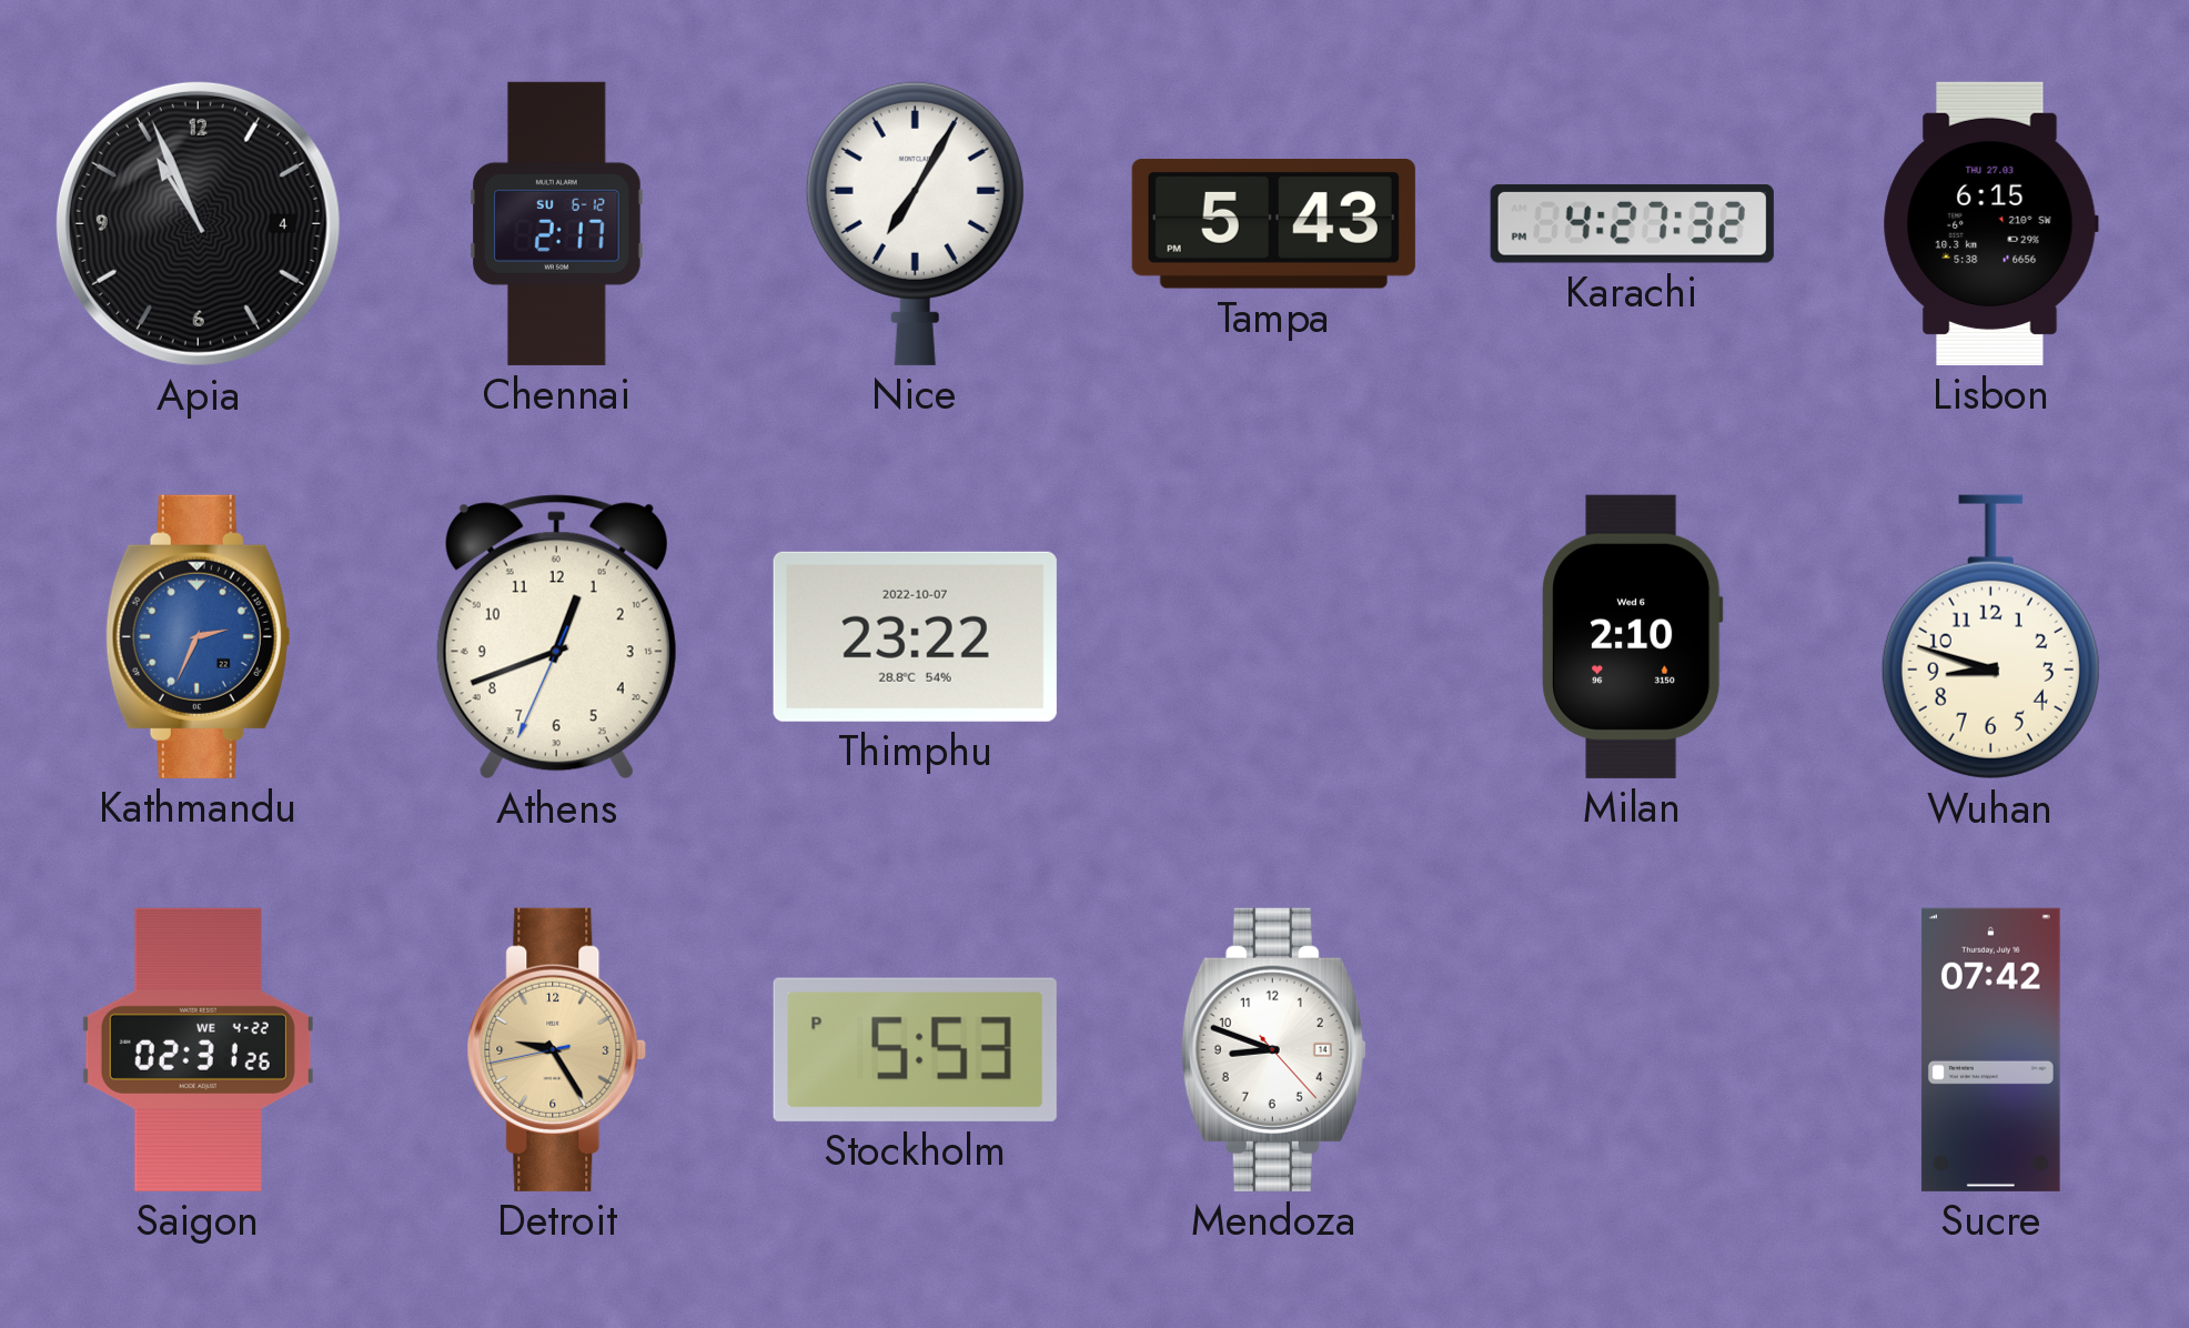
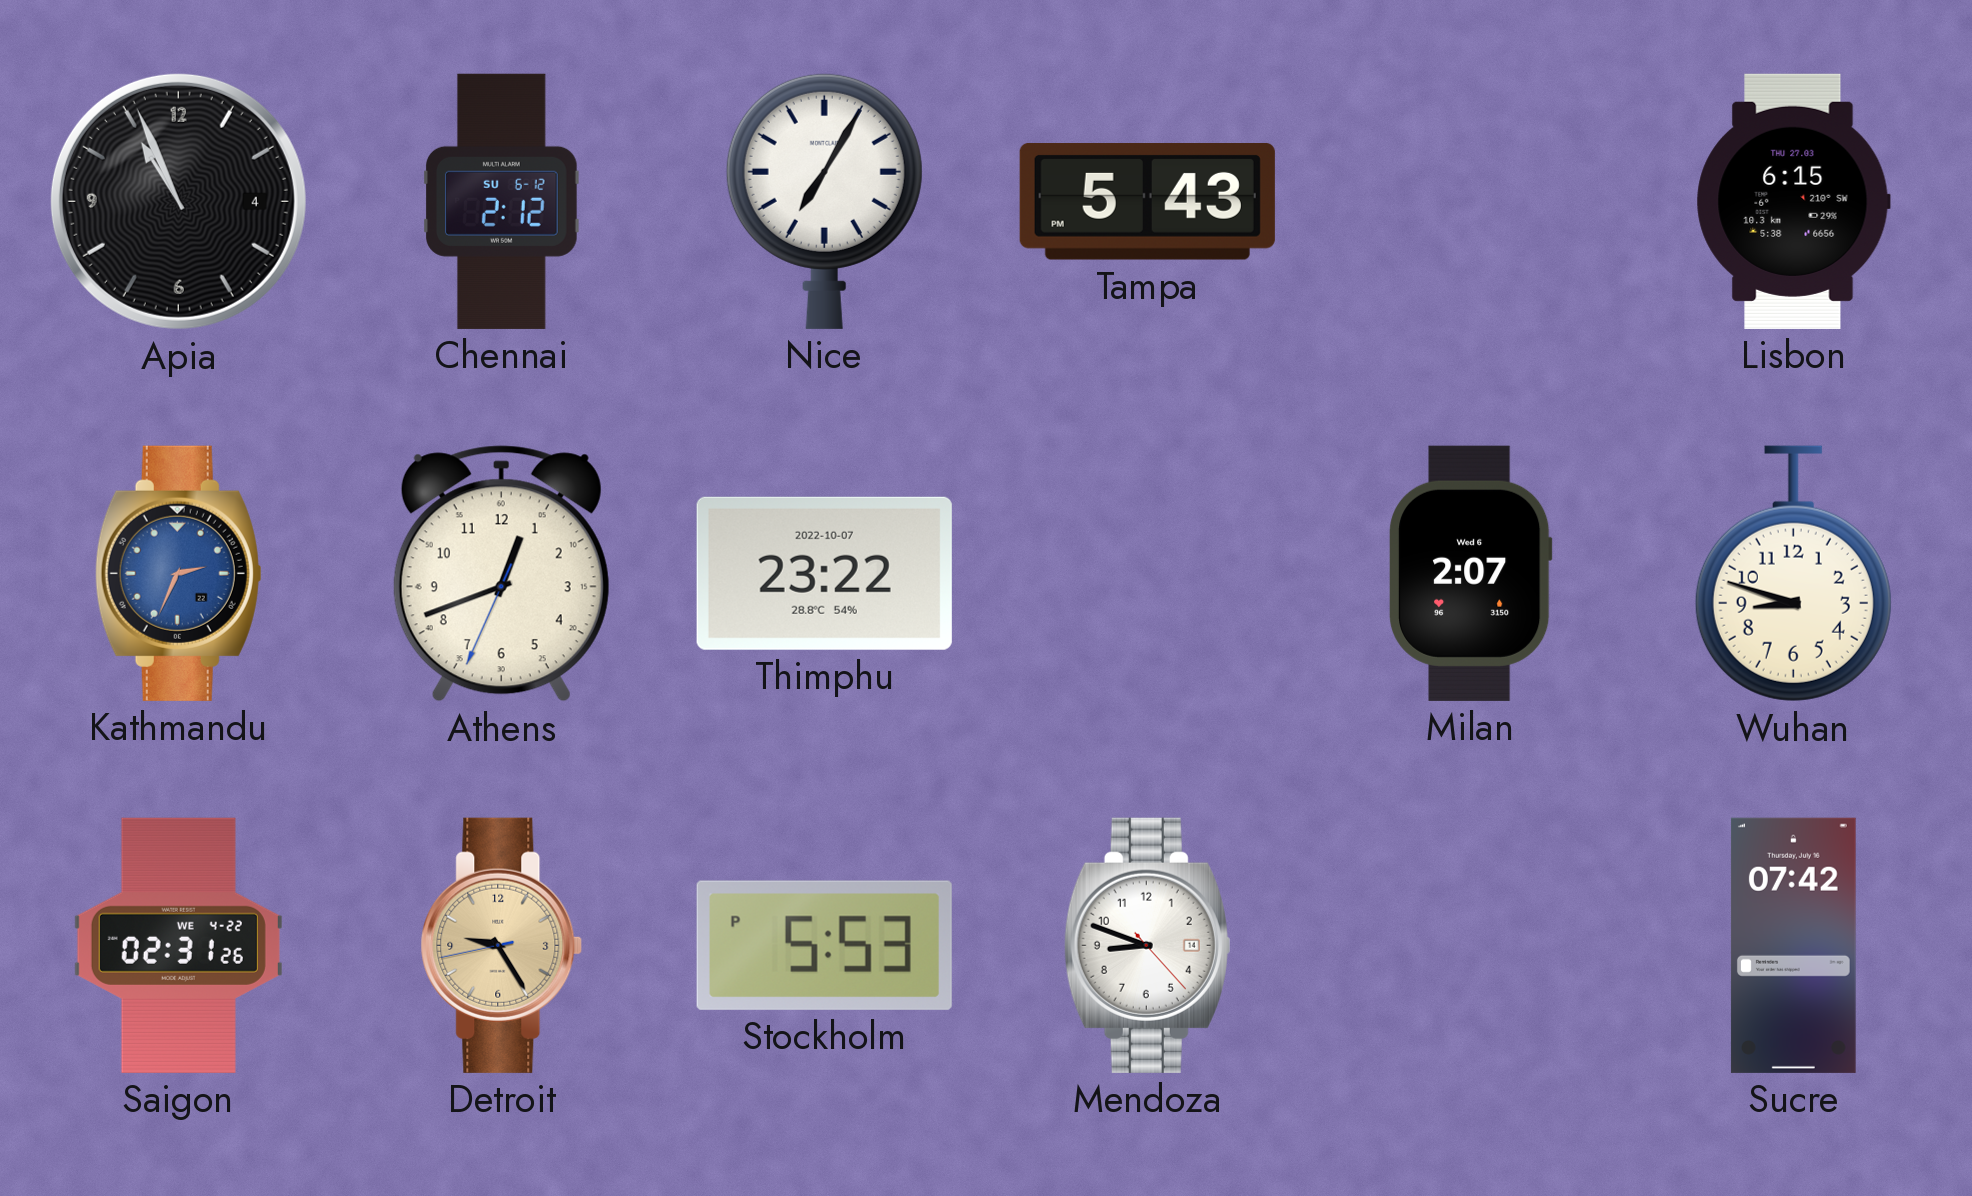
Chennai: 2:17 -> 2:12
Karachi: 4:27 -> none
Milan: 2:10 -> 2:07
